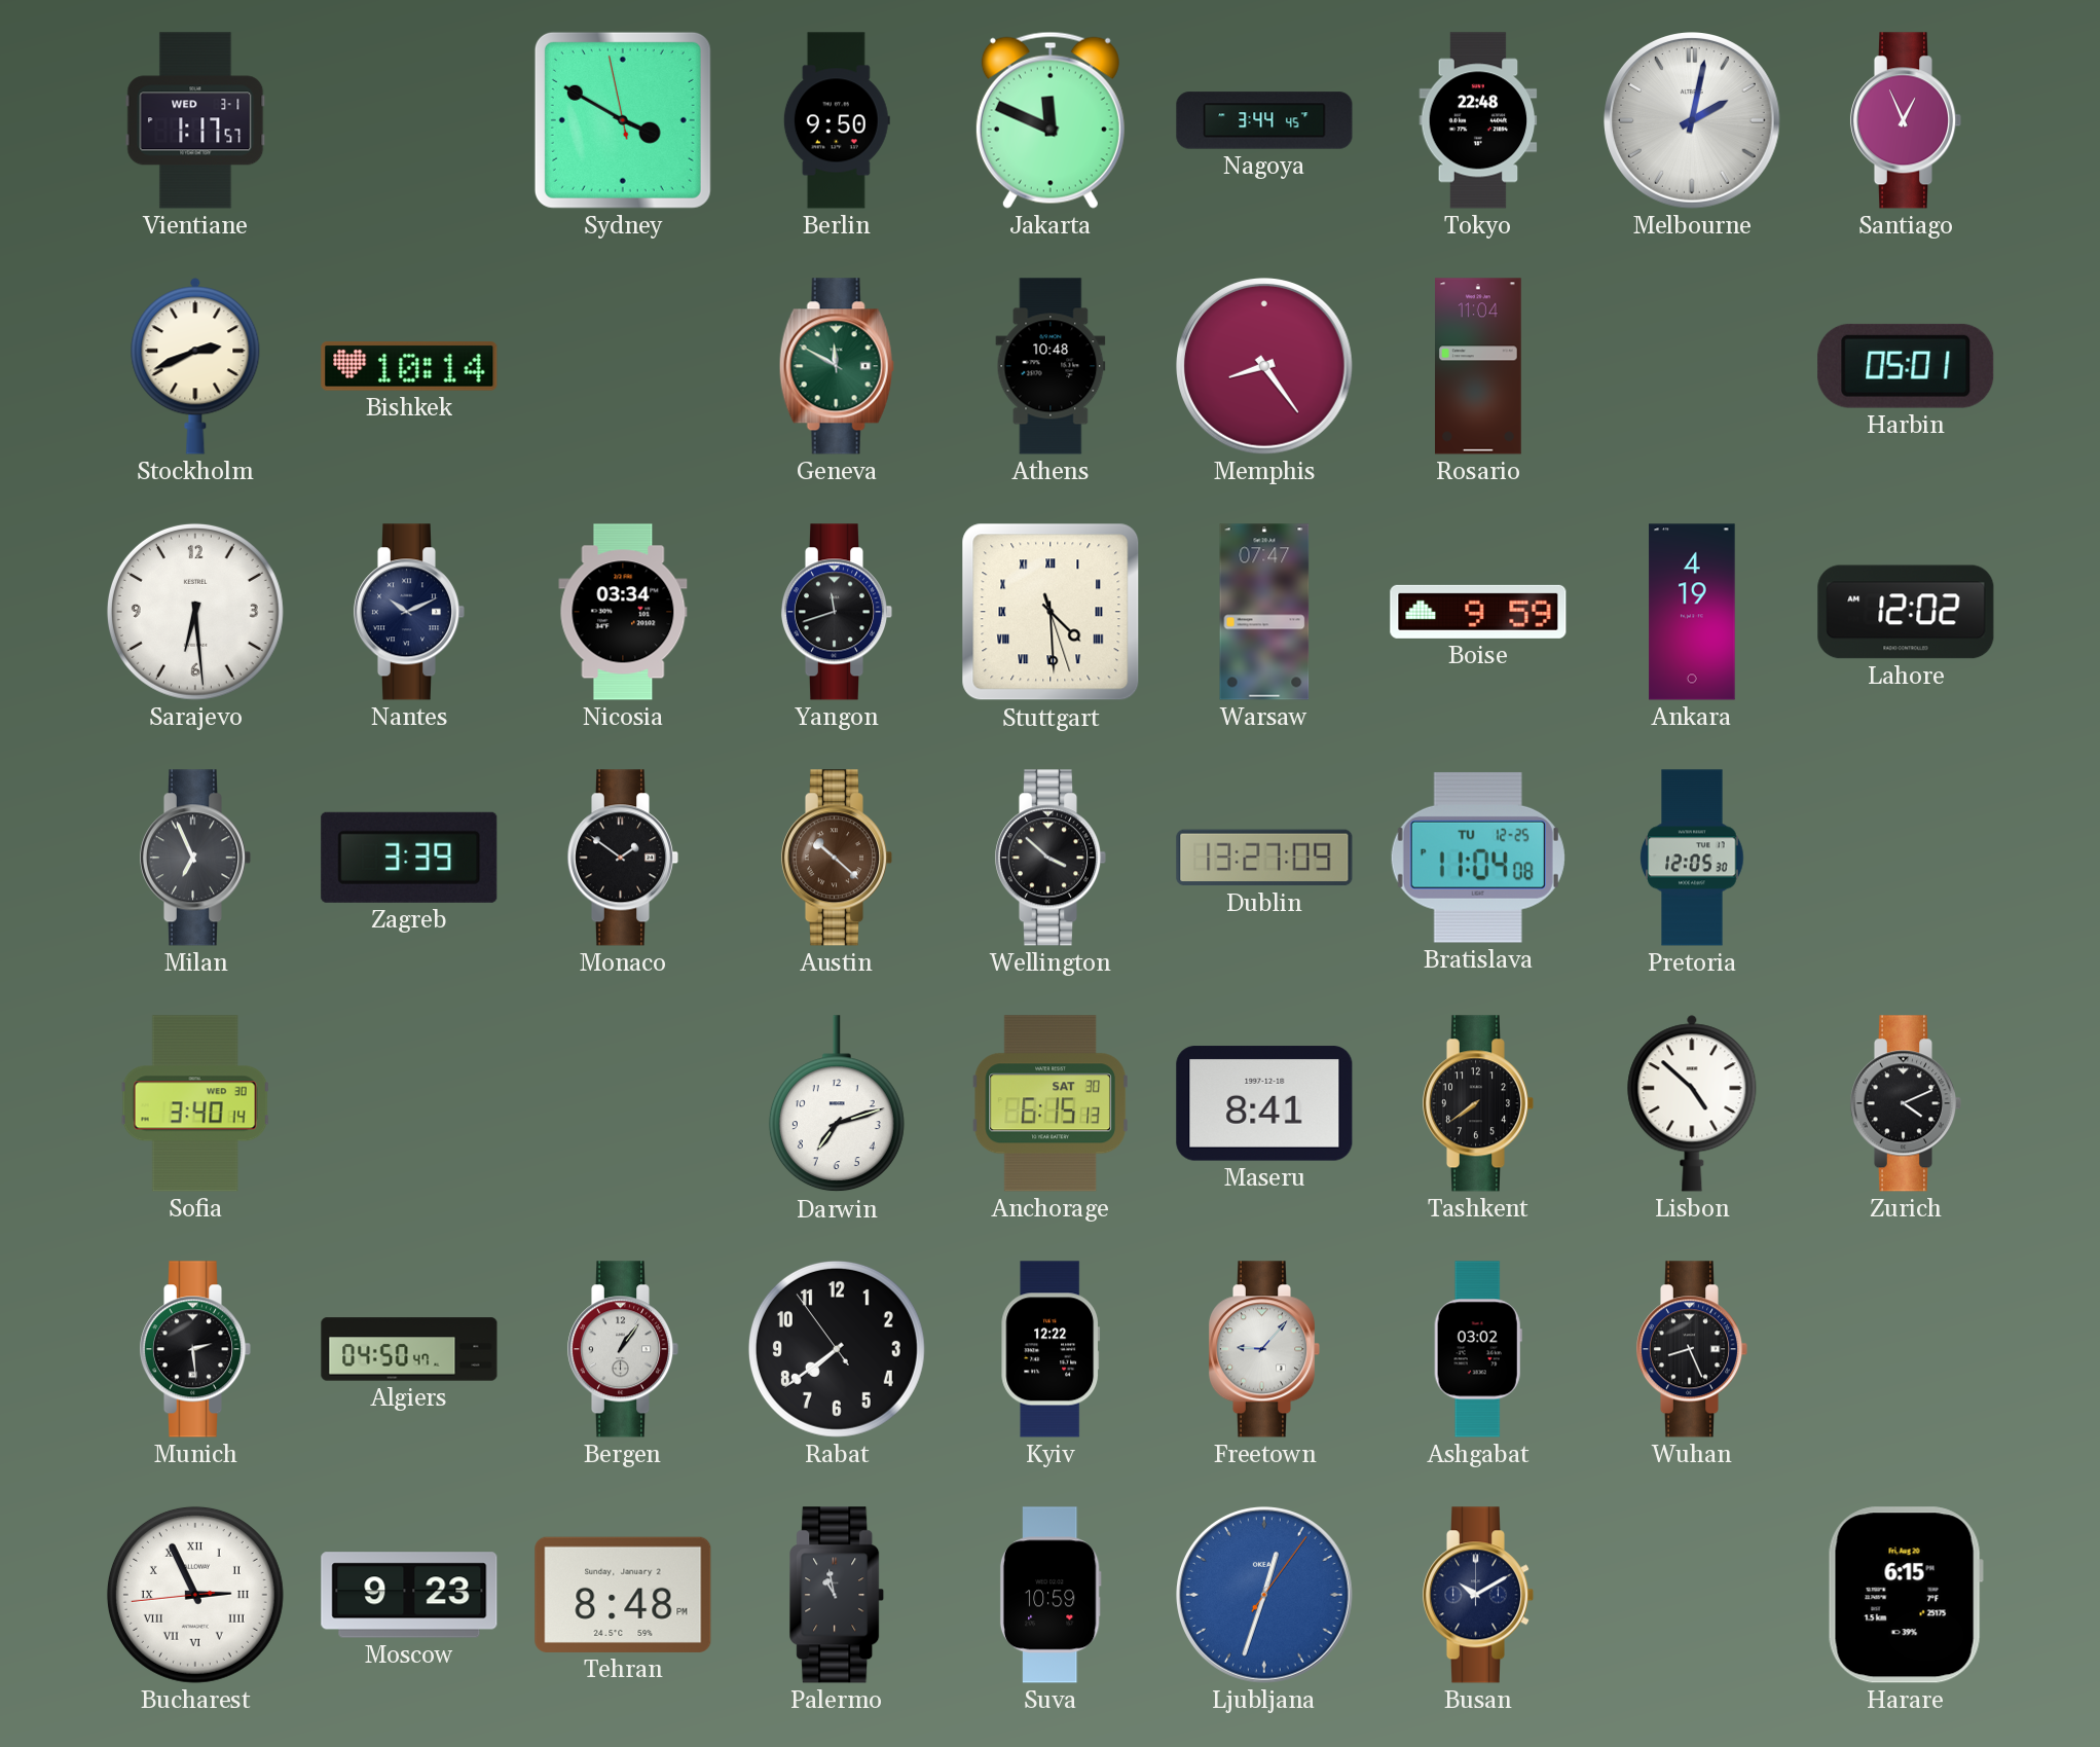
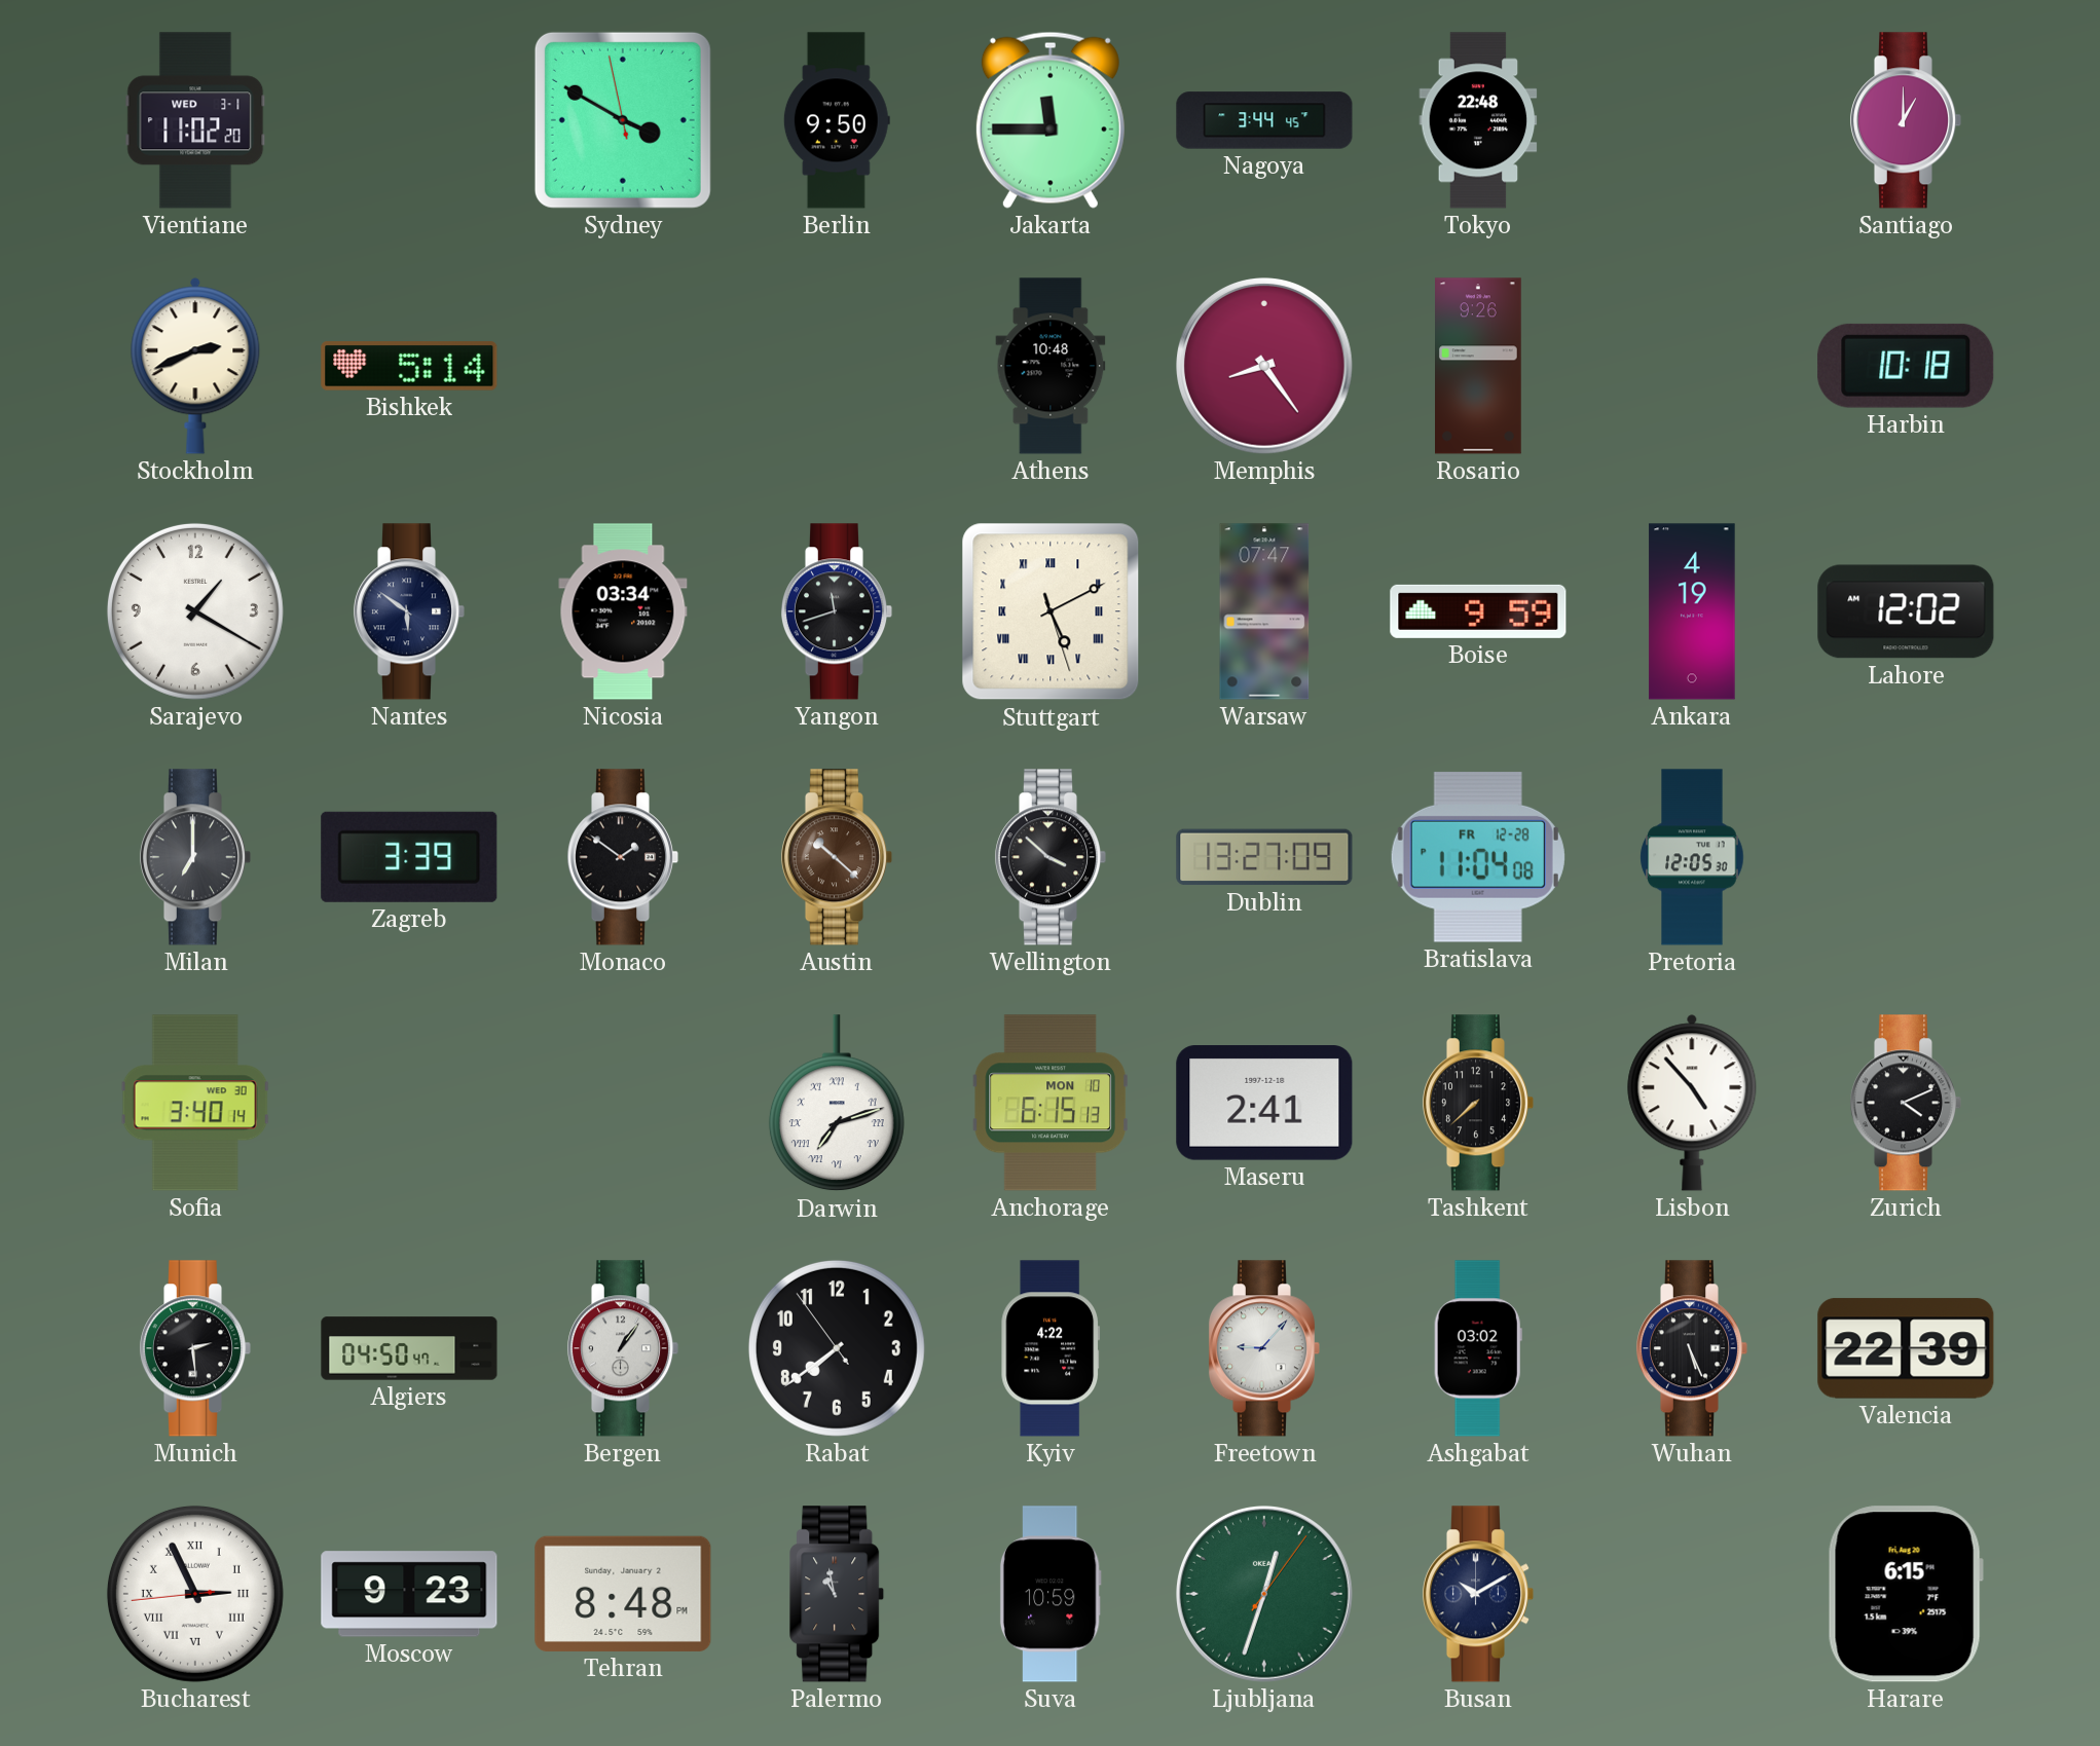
Vientiane: 1:17 -> 11:02
Jakarta: 11:49 -> 11:45
Melbourne: 2:02 -> none
Santiago: 12:56 -> 1:00
Bishkek: 10:14 -> 5:14
Geneva: 11:50 -> none
Rosario: 11:04 -> 9:26
Harbin: 05:01 -> 10:18
Sarajevo: 6:29 -> 1:20
Nantes: 10:11 -> 5:51
Stuttgart: 4:29 -> 5:10
Milan: 6:56 -> 7:00
Bratislava date: TU 12-25 -> FR 12-28
Darwin numerals: Arabic -> Roman
Anchorage date: SAT 30 -> MON 10
Maseru: 8:41 -> 2:41
Tashkent: 7:39 -> 7:38
Lisbon: 4:52 -> 4:53
Kyiv: 12:22 -> 4:22
Wuhan: 8:26 -> 5:26
Valencia: none -> 22:39
Ljubljana dial: blue -> green
